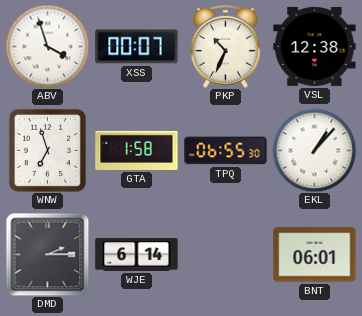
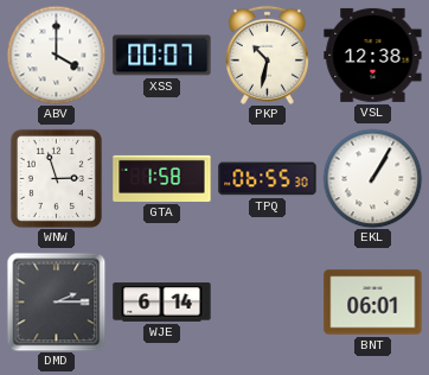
ABV: 3:57 -> 4:00
PKP: 10:34 -> 10:32
WNW: 6:57 -> 2:57
EKL: 1:07 -> 1:05
